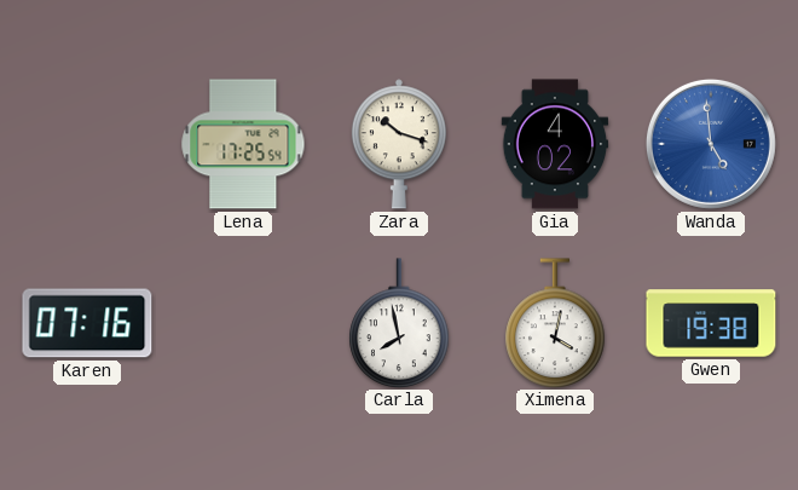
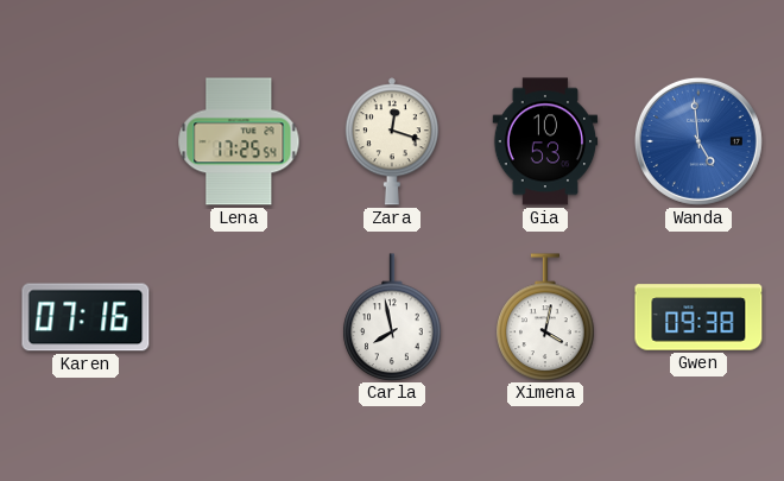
Zara: 10:18 -> 12:18
Gia: 4:02 -> 10:53
Gwen: 19:38 -> 09:38
